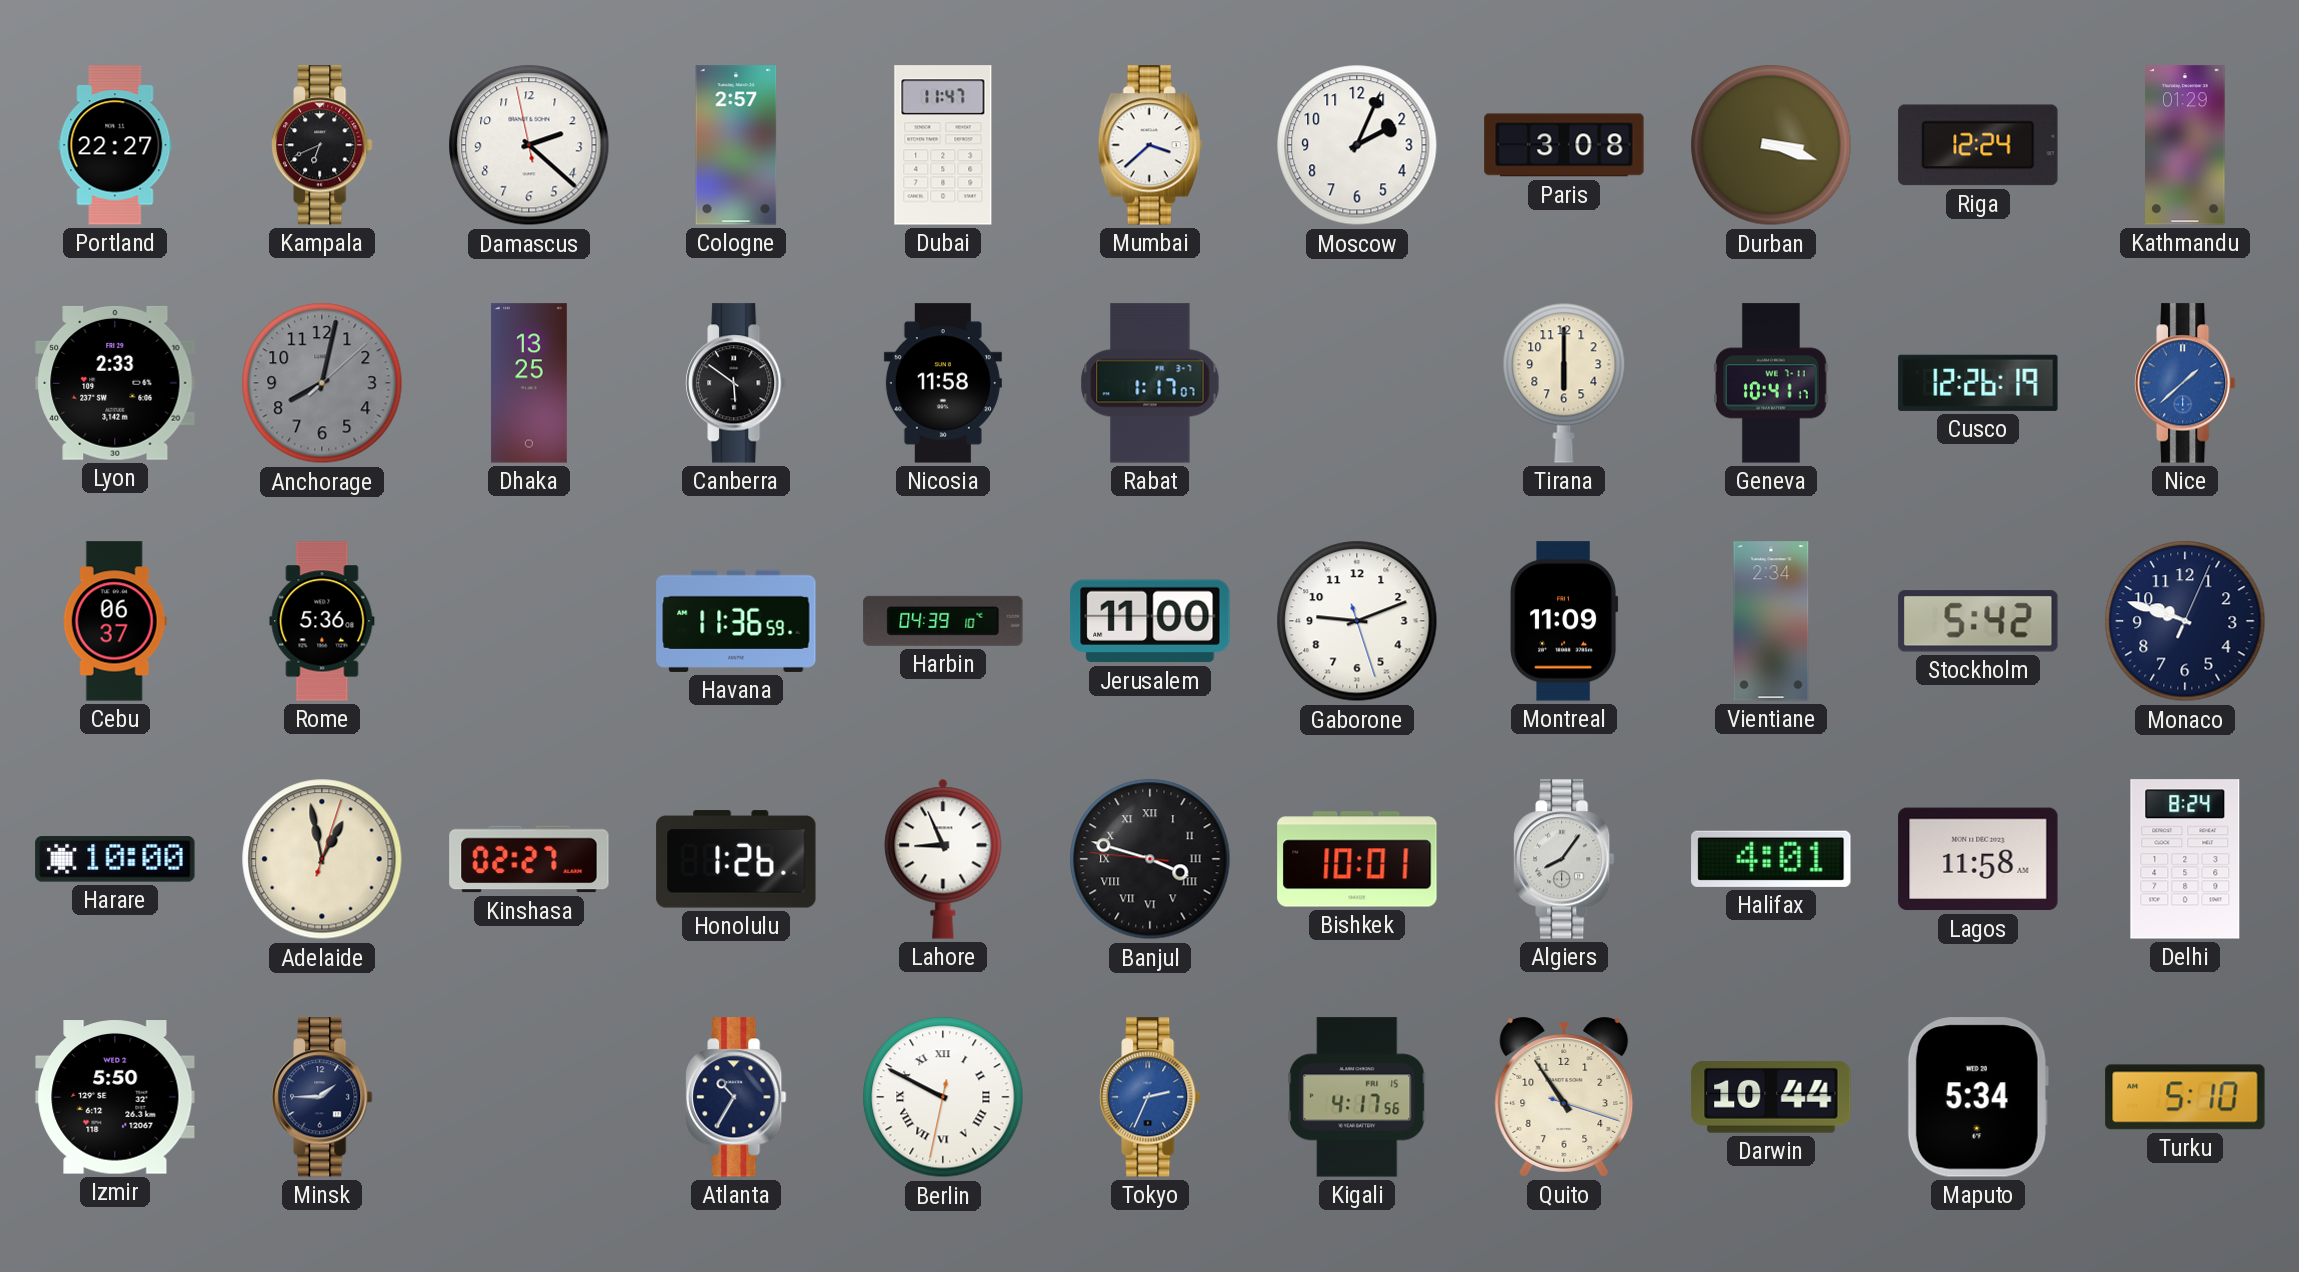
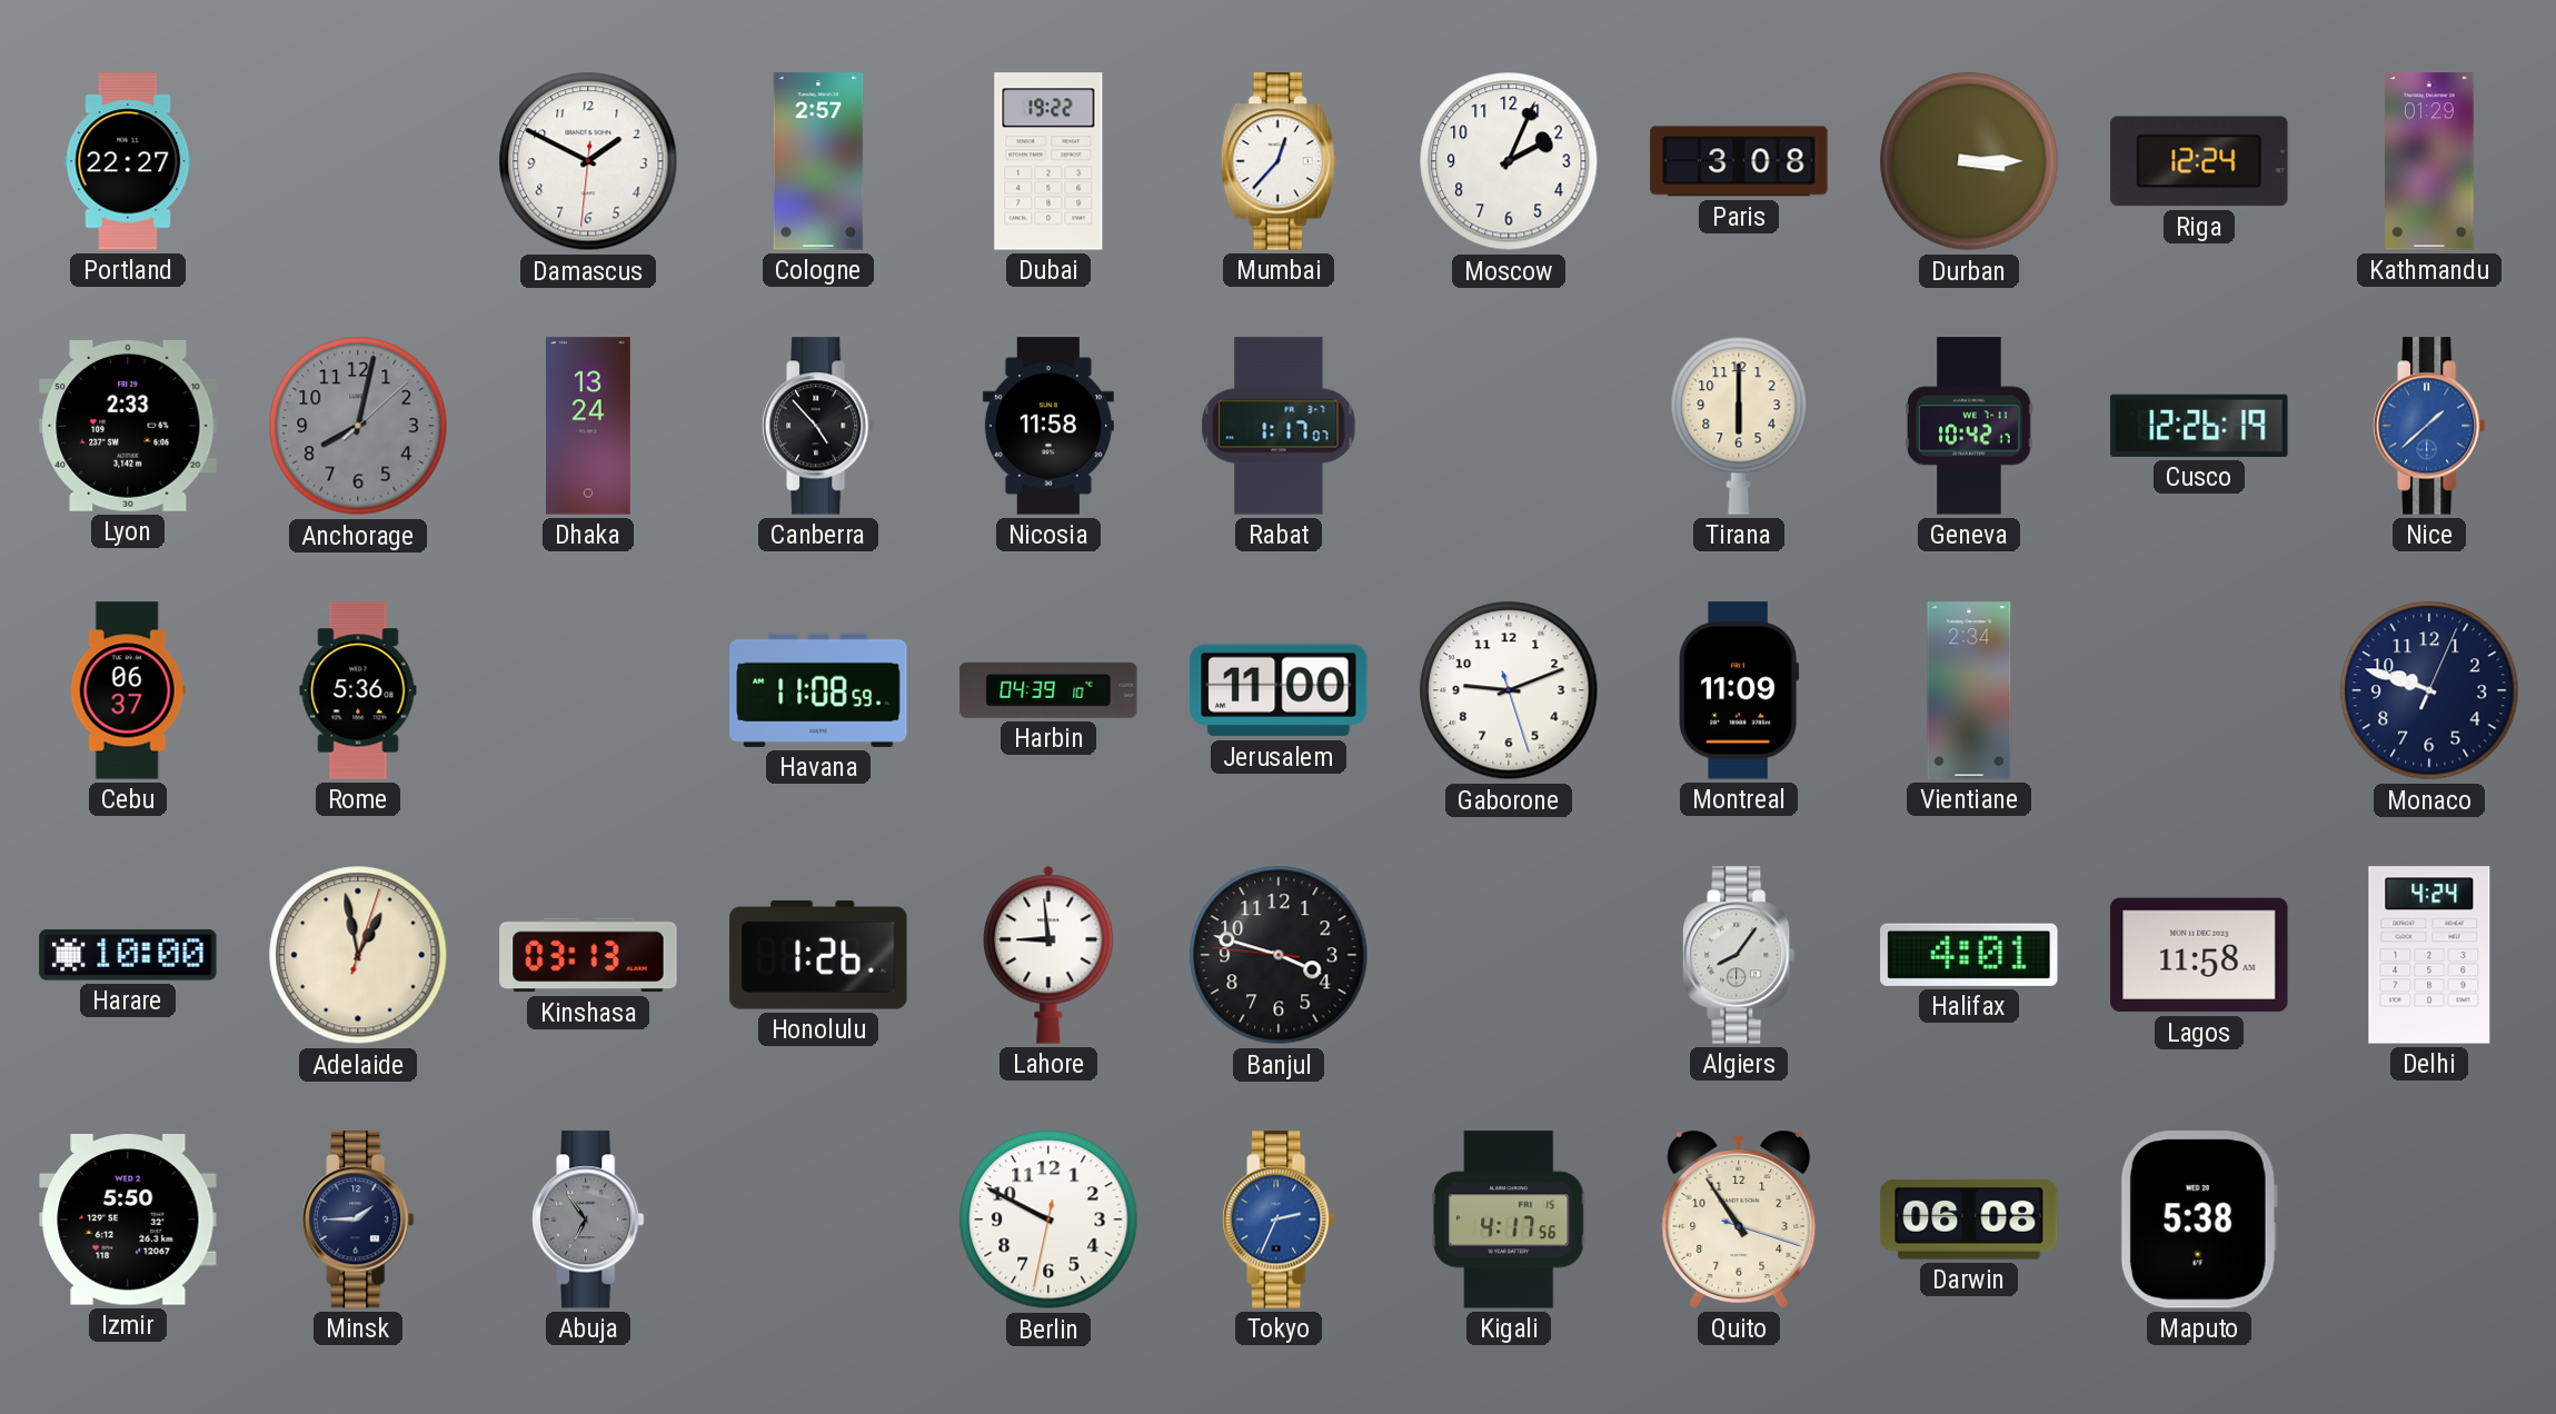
Kampala: 6:41 -> none
Damascus: 2:21 -> 1:49
Dubai: 11:47 -> 19:22
Mumbai: 3:38 -> 12:37
Durban: 3:18 -> 3:15
Dhaka: 13:25 -> 13:24
Canberra: 5:51 -> 4:53
Geneva: 10:41 -> 10:42
Havana: 11:36 -> 11:08
Stockholm: 5:42 -> none
Kinshasa: 02:27 -> 03:13
Lahore: 8:56 -> 8:59
Banjul numerals: Roman -> Arabic
Bishkek: 10:01 -> none
Delhi: 8:24 -> 4:24
Abuja: none -> 6:54
Atlanta: 10:35 -> none
Berlin numerals: Roman -> Arabic
Darwin: 10:44 -> 06:08
Maputo: 5:34 -> 5:38
Turku: 5:10 -> none
